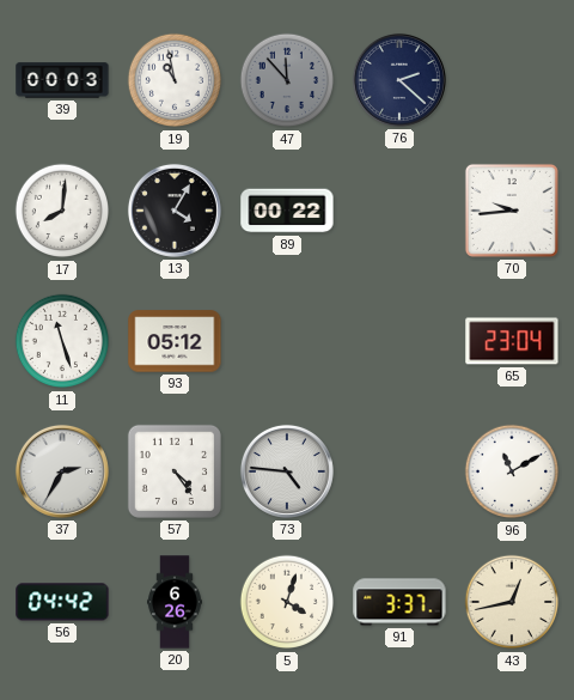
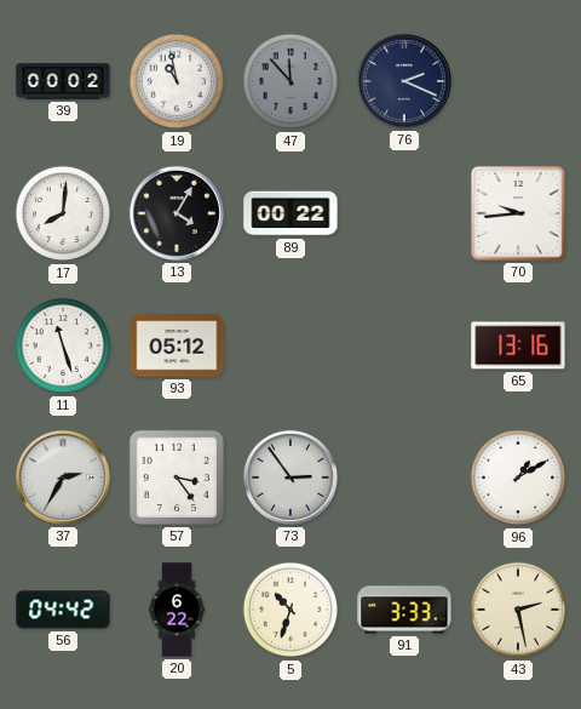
39: 00:03 -> 00:02
76: 2:22 -> 2:19
65: 23:04 -> 13:16
57: 4:24 -> 3:24
73: 4:46 -> 2:54
96: 11:10 -> 1:10
20: 6:26 -> 6:22
5: 4:03 -> 10:33
91: 3:37 -> 3:33
43: 12:43 -> 2:28
